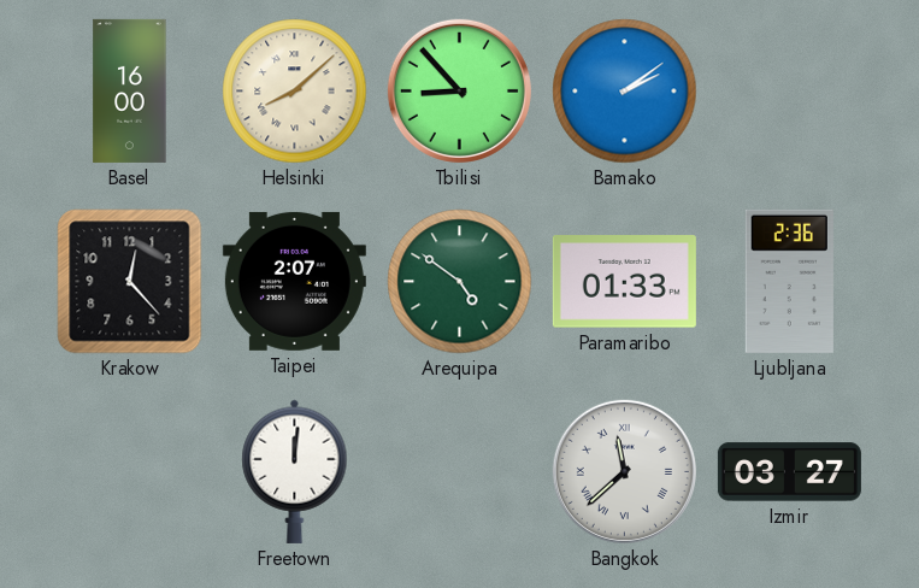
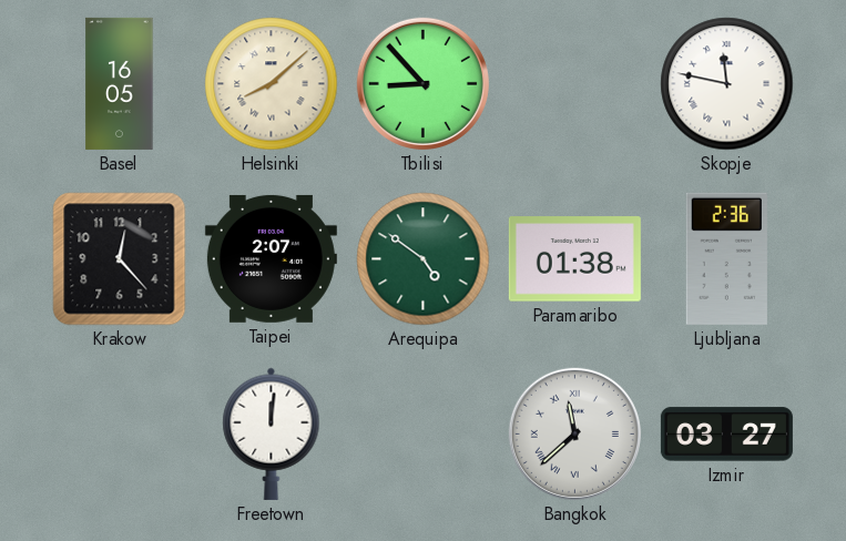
Basel: 16:00 -> 16:05
Bamako: 2:09 -> none
Skopje: none -> 11:47
Paramaribo: 01:33 -> 01:38
